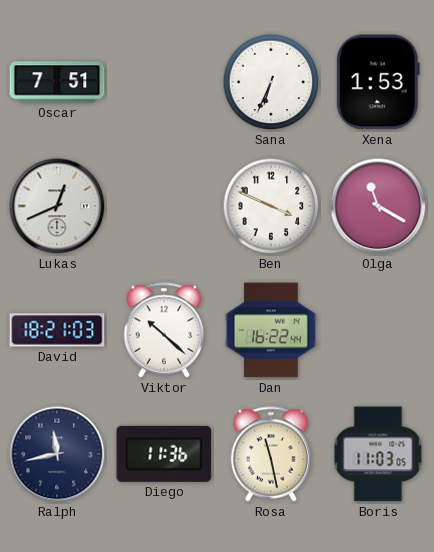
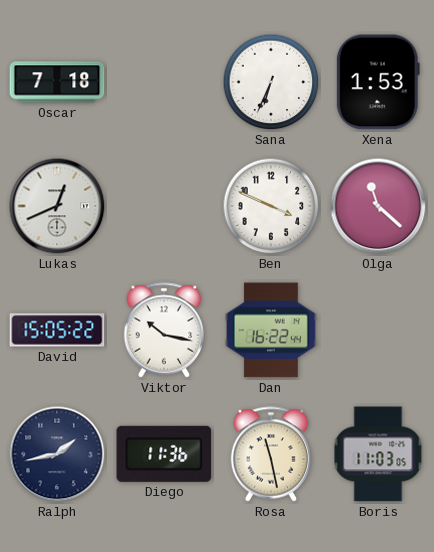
Oscar: 7:51 -> 7:18
Olga: 11:20 -> 11:22
David: 18:21 -> 15:05
Viktor: 10:22 -> 10:17
Ralph: 11:43 -> 1:43
